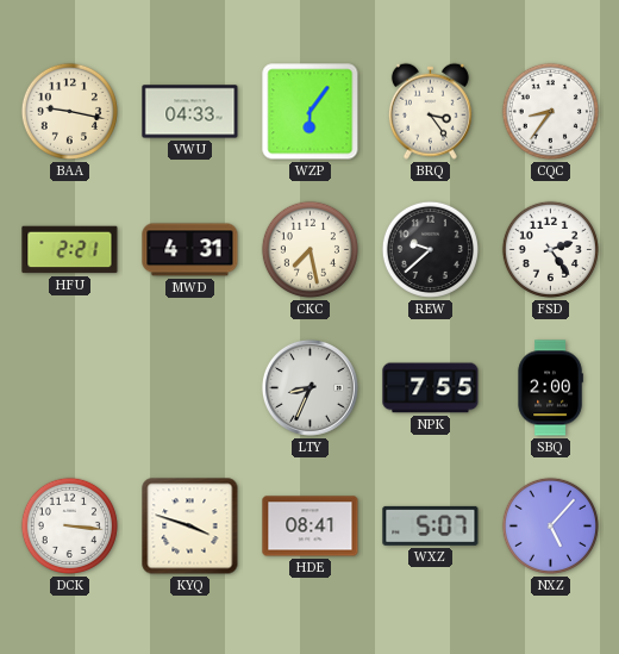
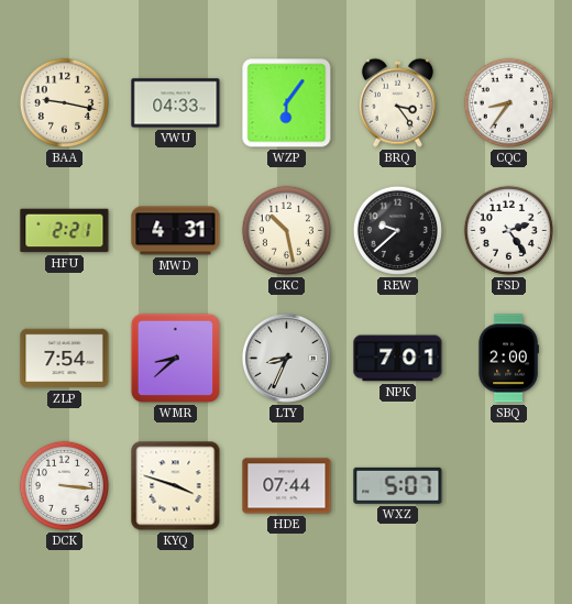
CKC: 7:28 -> 10:28
ZLP: none -> 7:54
WMR: none -> 8:38
NPK: 7:55 -> 7:01
HDE: 08:41 -> 07:44
NXZ: 5:07 -> none
